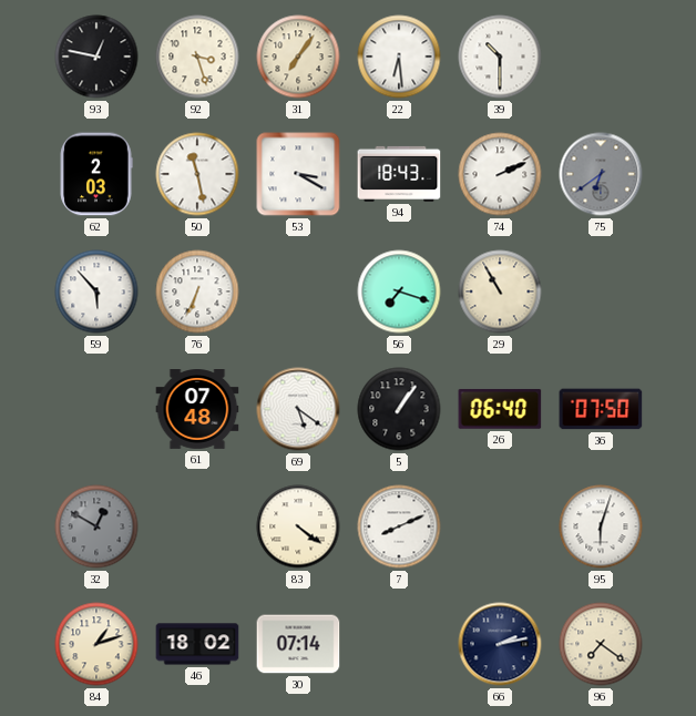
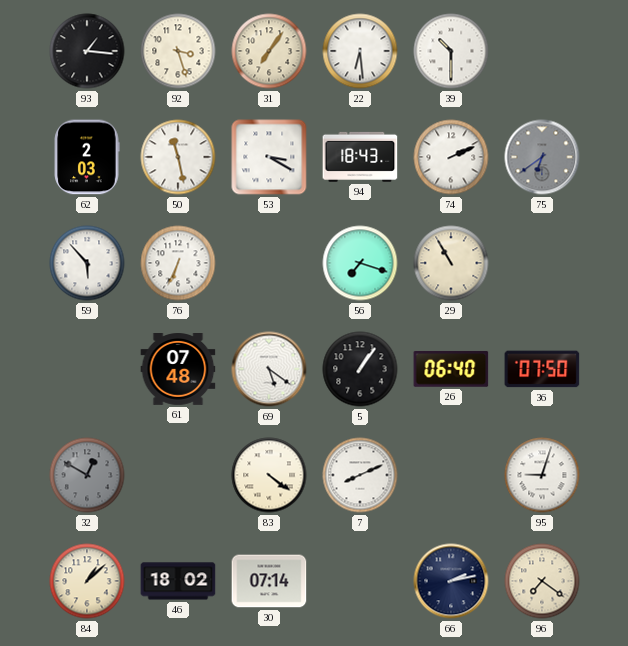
93: 12:47 -> 1:16
95: 6:03 -> 9:03
84: 1:12 -> 1:08
